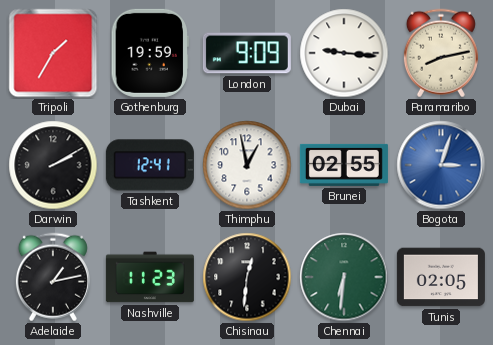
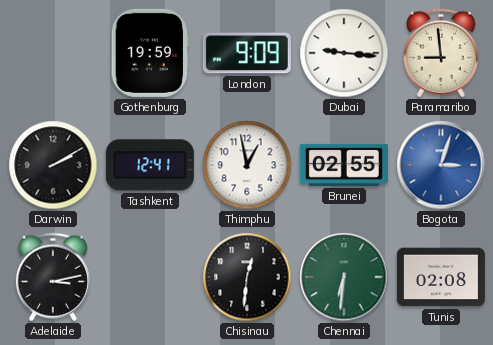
Tripoli: 1:35 -> none
Paramaribo: 8:13 -> 8:59
Adelaide: 1:13 -> 3:13
Nashville: 11:23 -> none
Tunis: 02:05 -> 02:08
